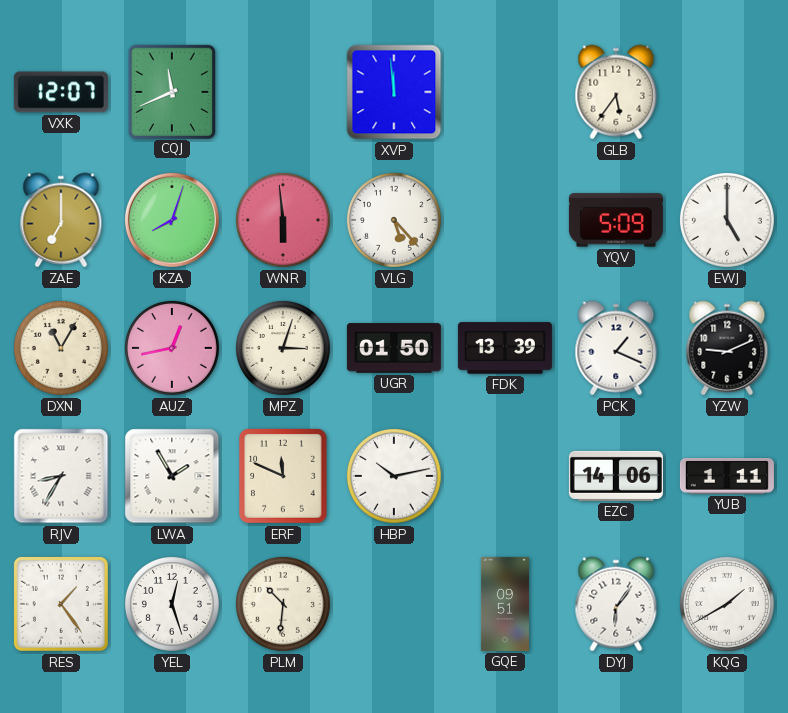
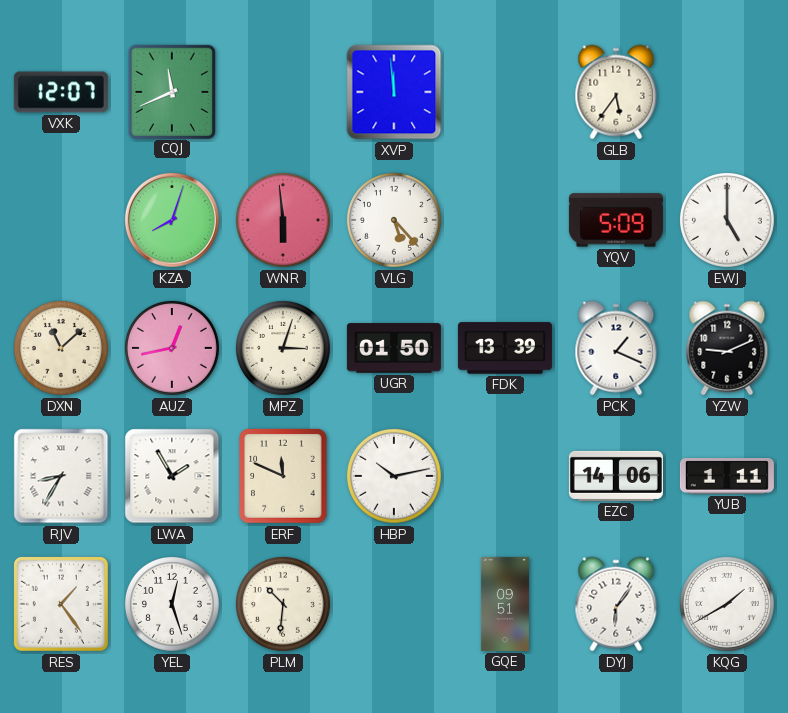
ZAE: 7:00 -> none
DXN: 11:05 -> 11:08
